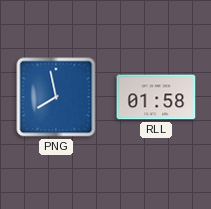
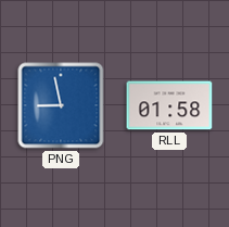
PNG: 7:58 -> 8:58
